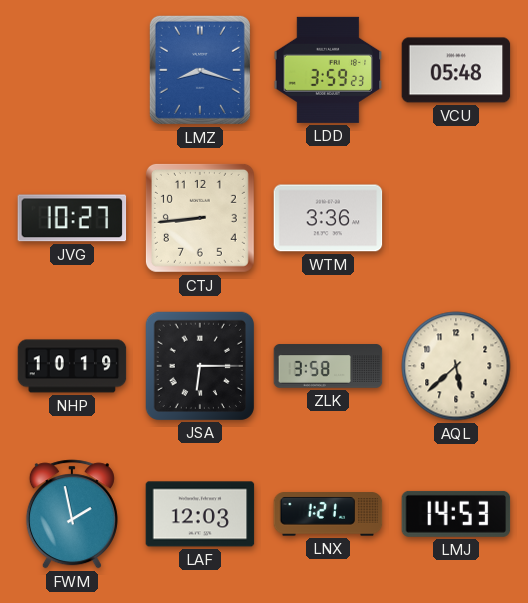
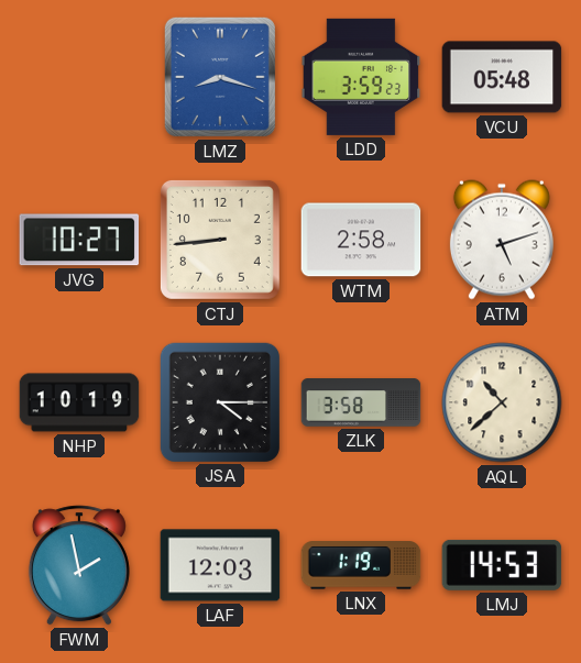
WTM: 3:36 -> 2:58
ATM: none -> 5:12
JSA: 6:15 -> 4:15
AQL: 5:38 -> 10:38
LNX: 1:21 -> 1:19
